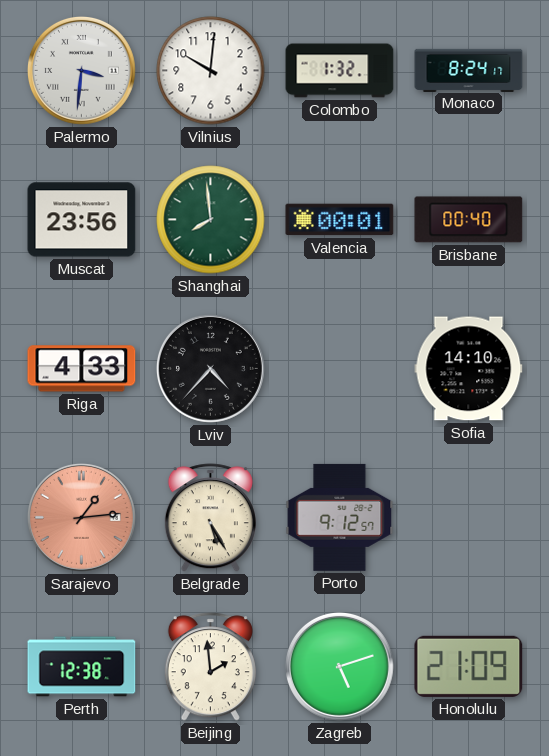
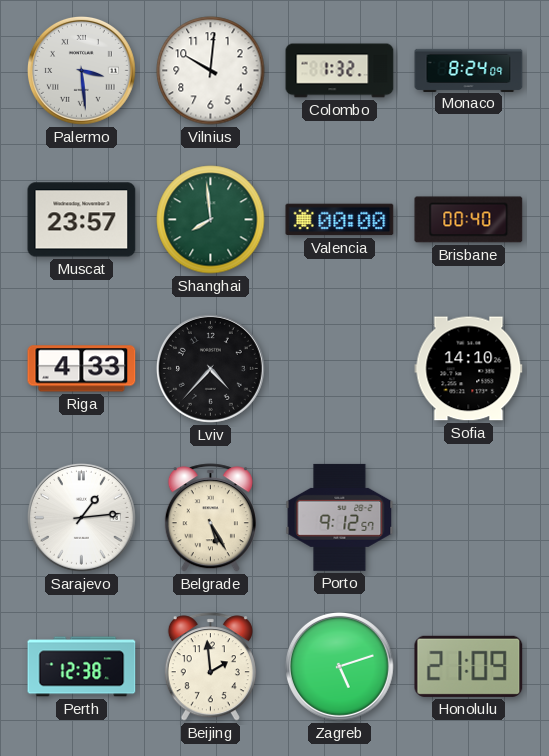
Palermo: 3:31 -> 3:29
Monaco: 8:24:17 -> 8:24:09
Muscat: 23:56 -> 23:57
Valencia: 00:01 -> 00:00
Sarajevo dial: salmon -> white
